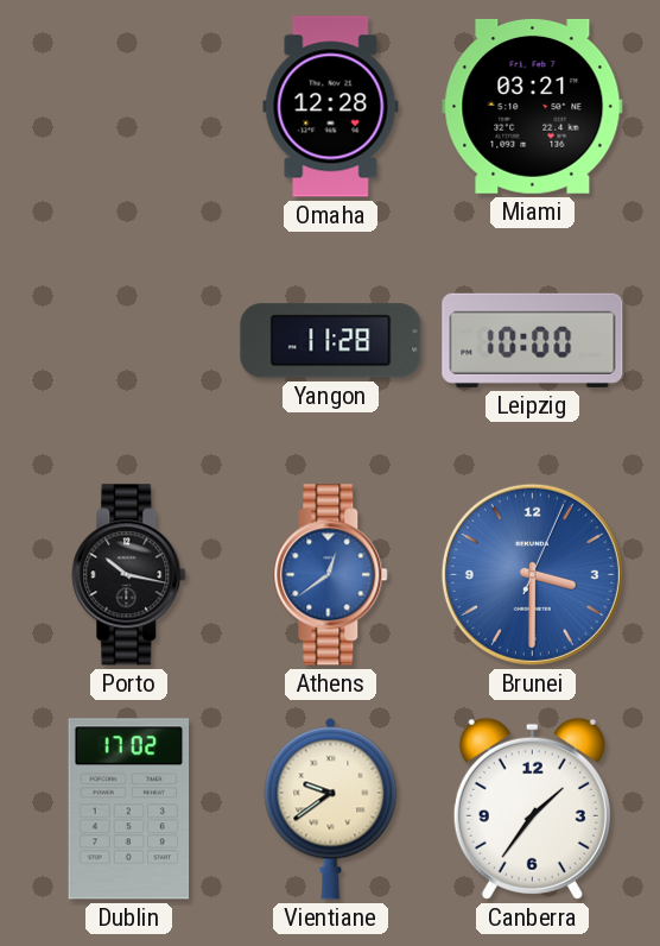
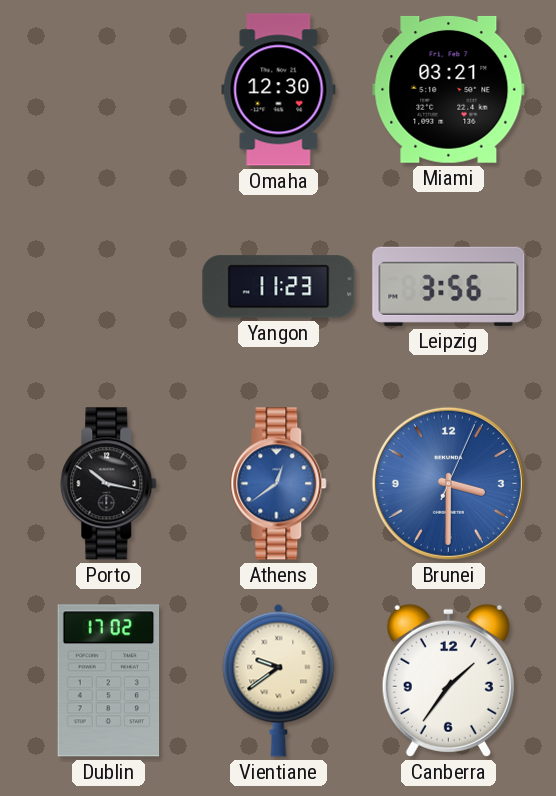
Omaha: 12:28 -> 12:30
Yangon: 11:28 -> 11:23
Leipzig: 10:00 -> 3:56
